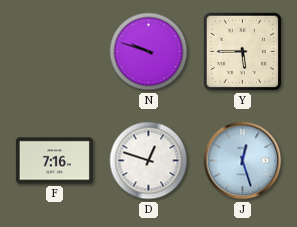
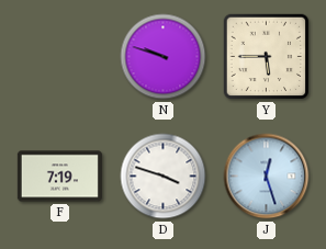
F: 7:16 -> 7:19
D: 12:48 -> 3:48
